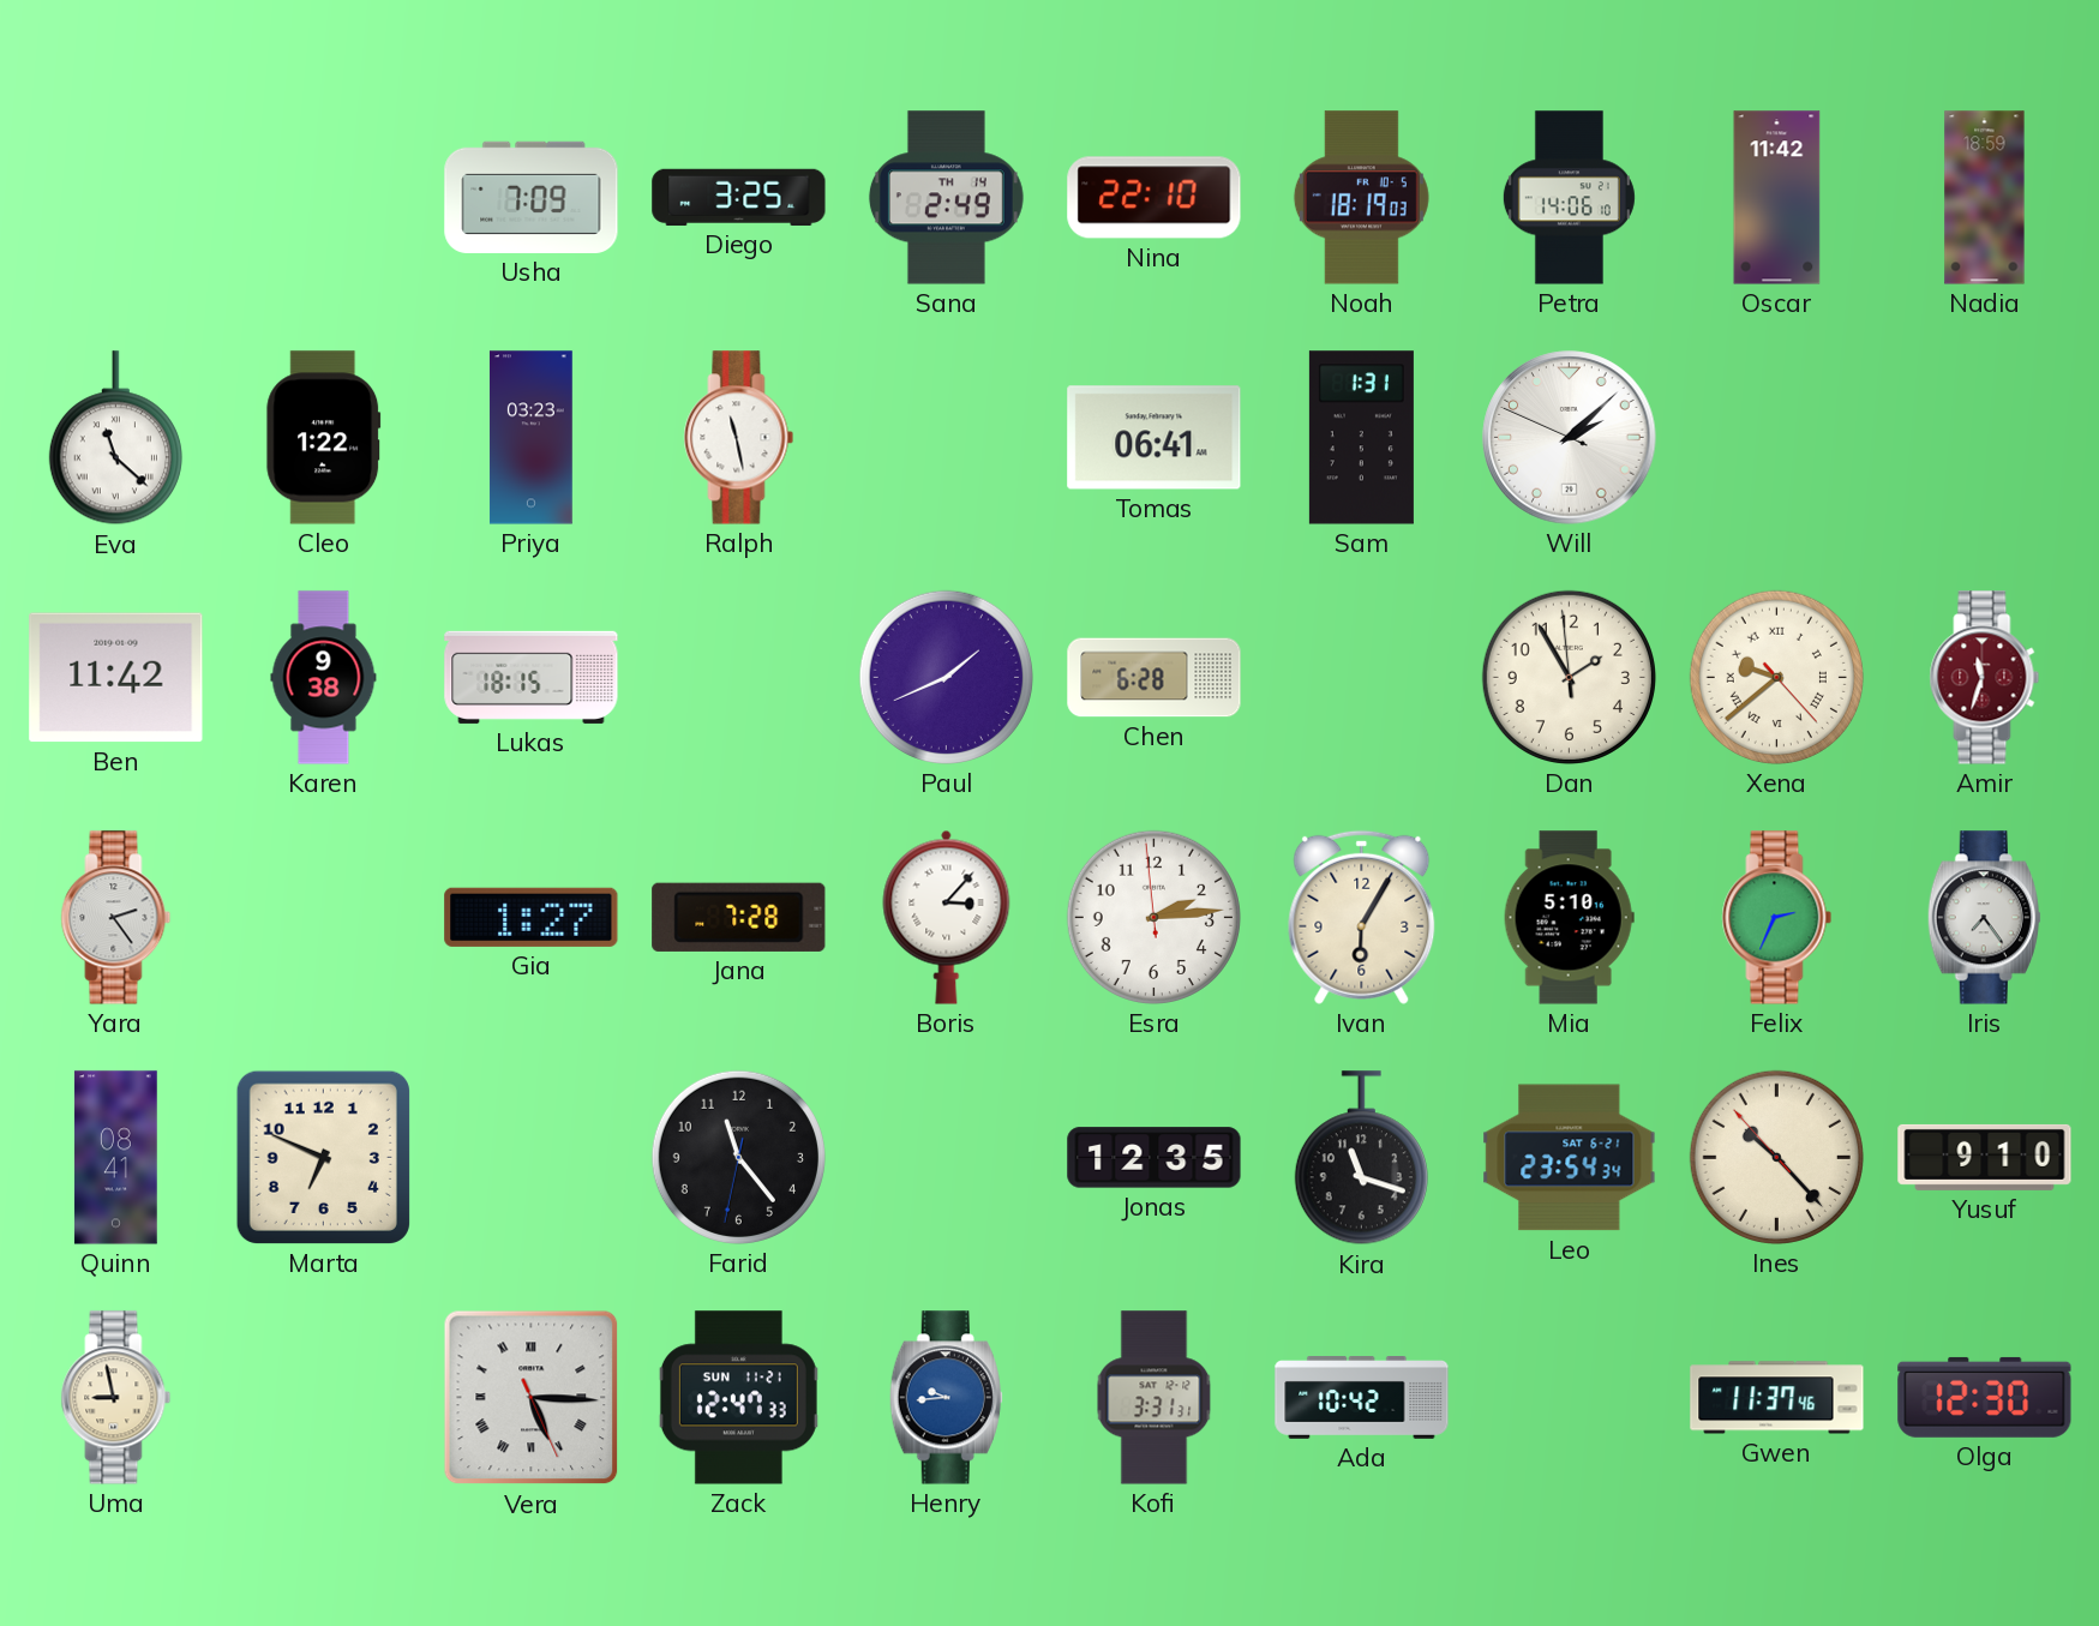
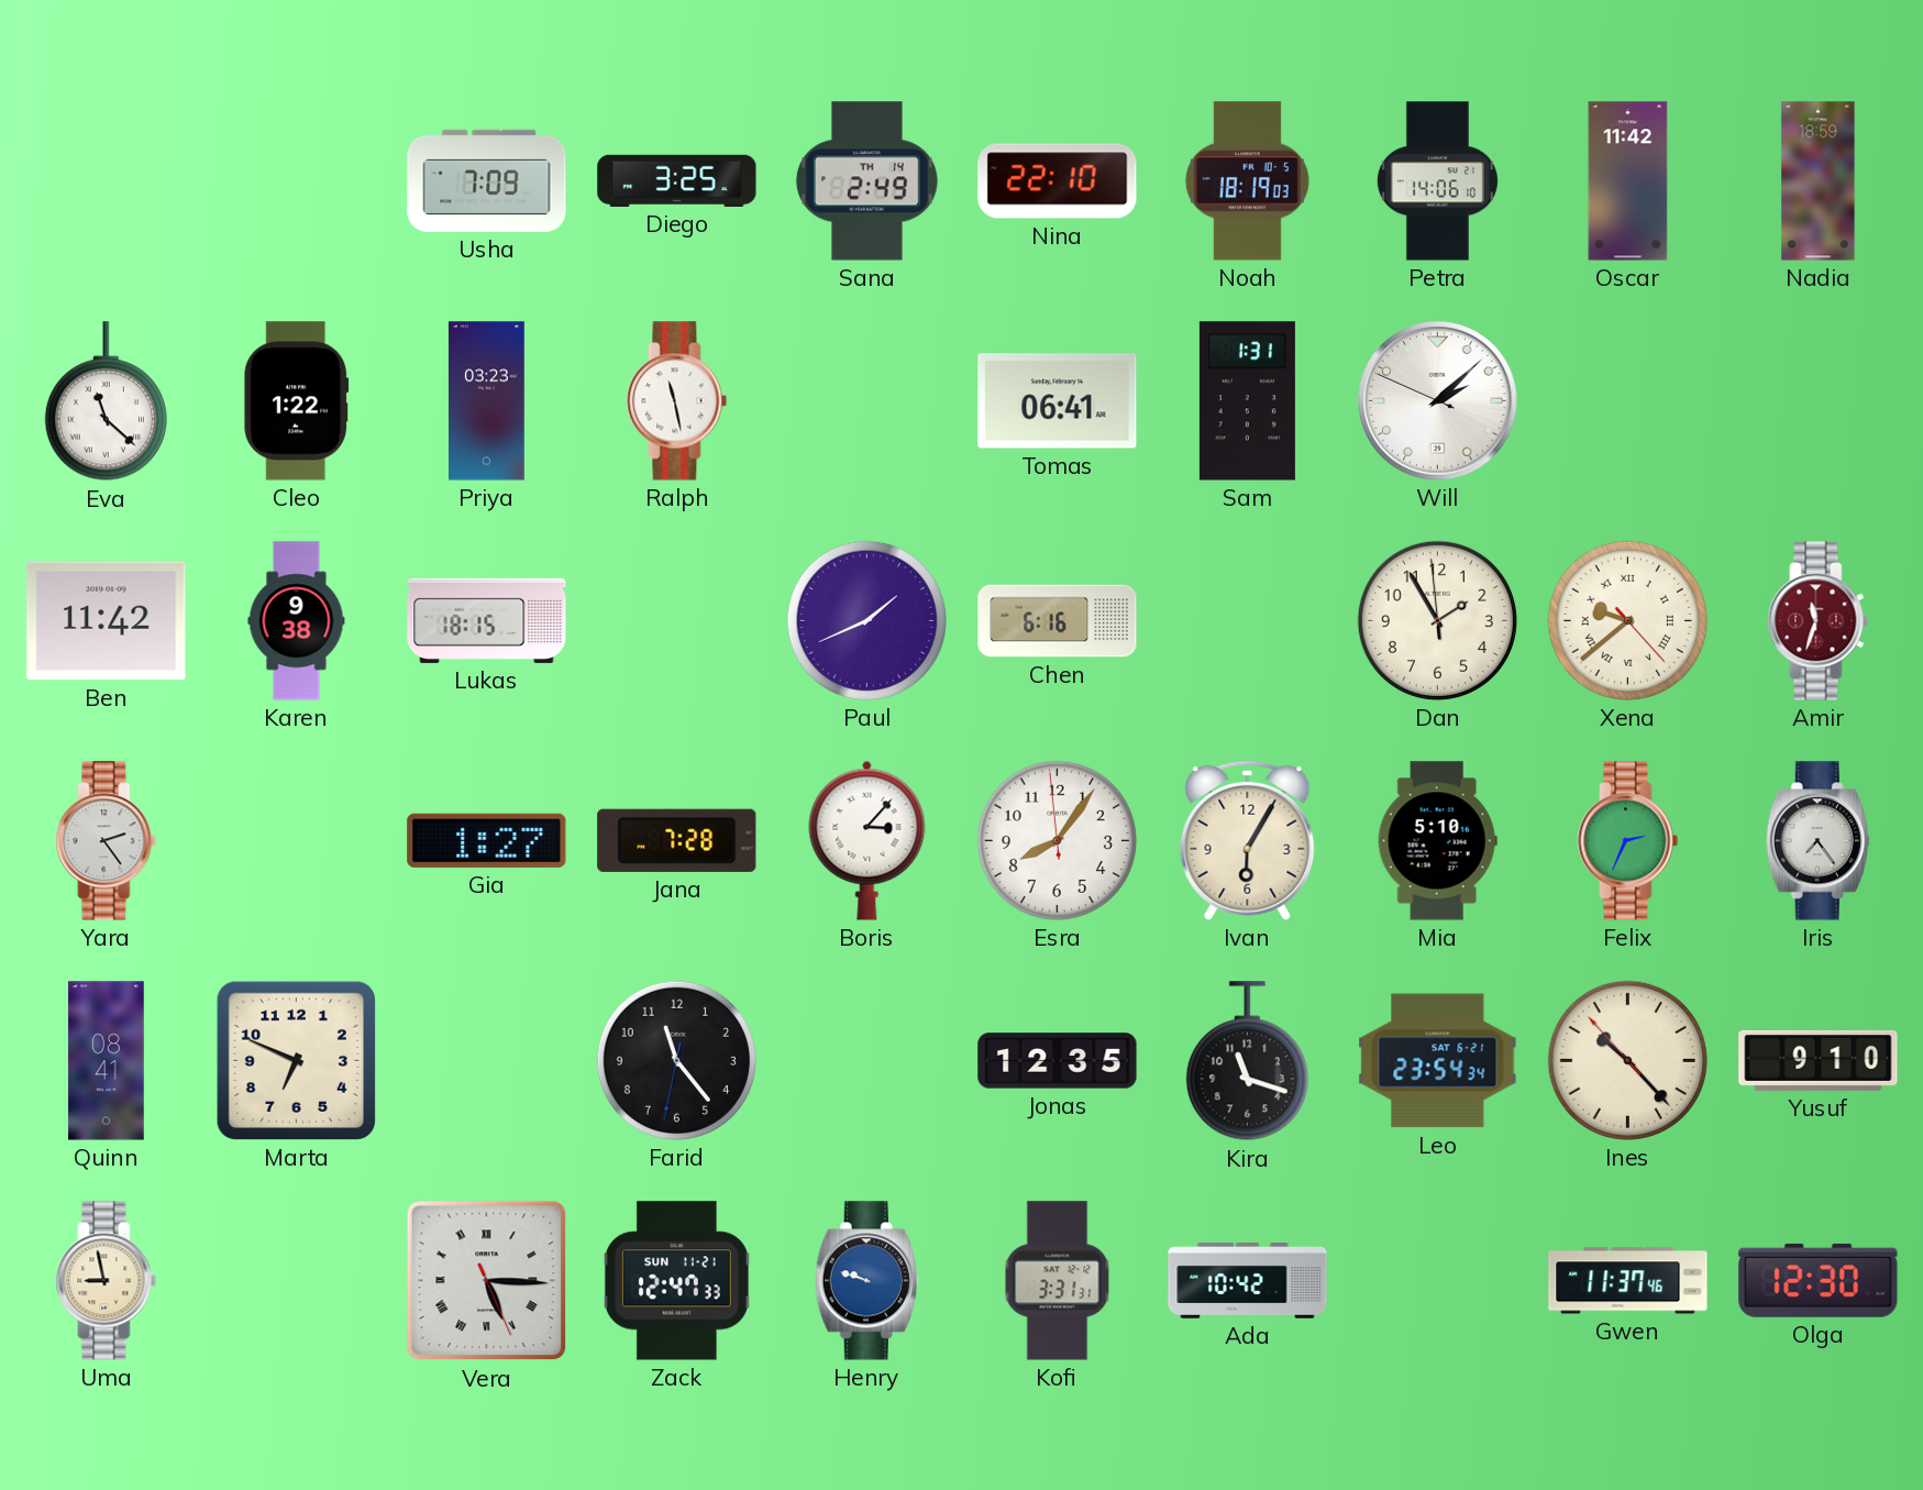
Chen: 6:28 -> 6:16
Esra: 2:13 -> 8:05
Henry: 9:44 -> 9:48
